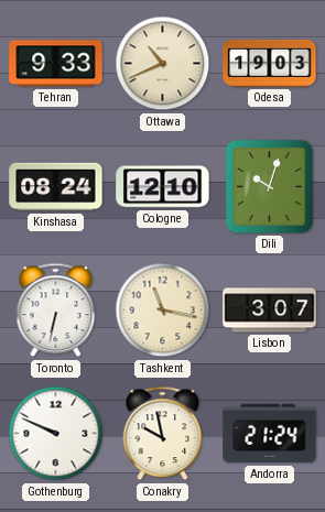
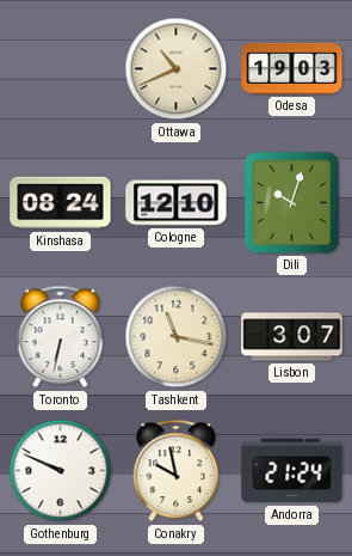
Tehran: 9:33 -> none
